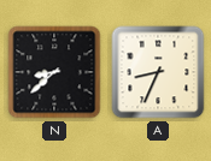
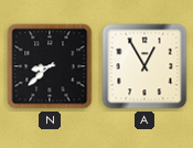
A: 8:34 -> 12:55
